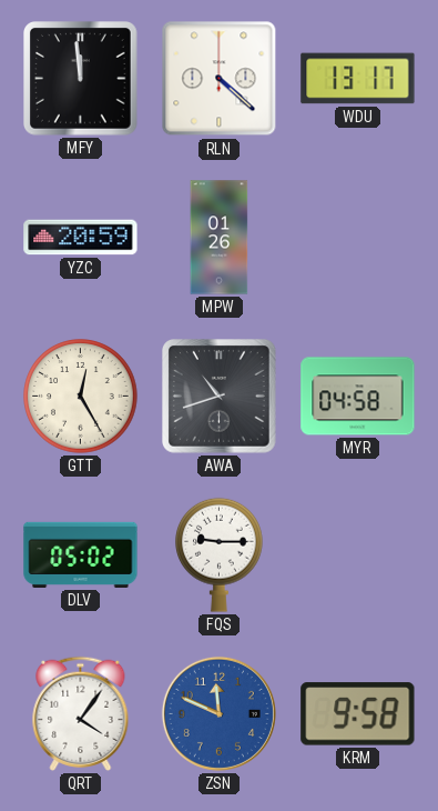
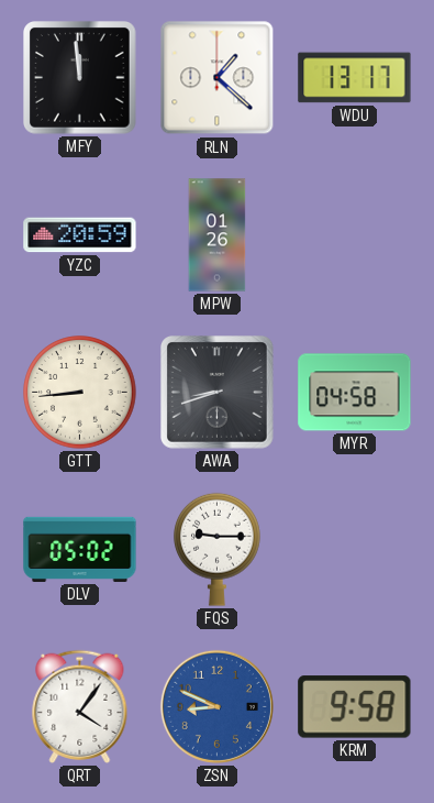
RLN: 4:22 -> 1:22
GTT: 12:25 -> 8:44
AWA: 10:42 -> 8:42
ZSN: 11:49 -> 8:49
